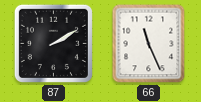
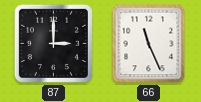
87: 2:10 -> 3:00
